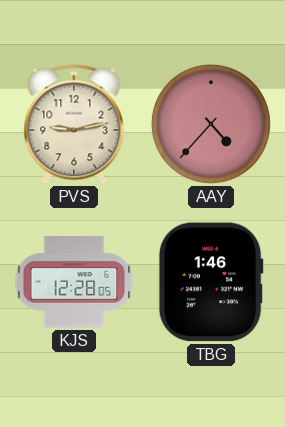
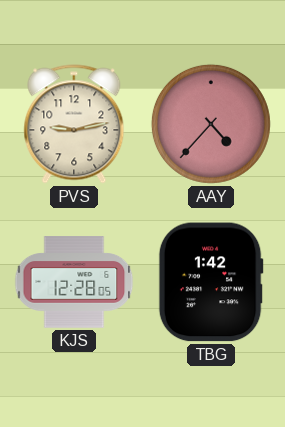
TBG: 1:46 -> 1:42
